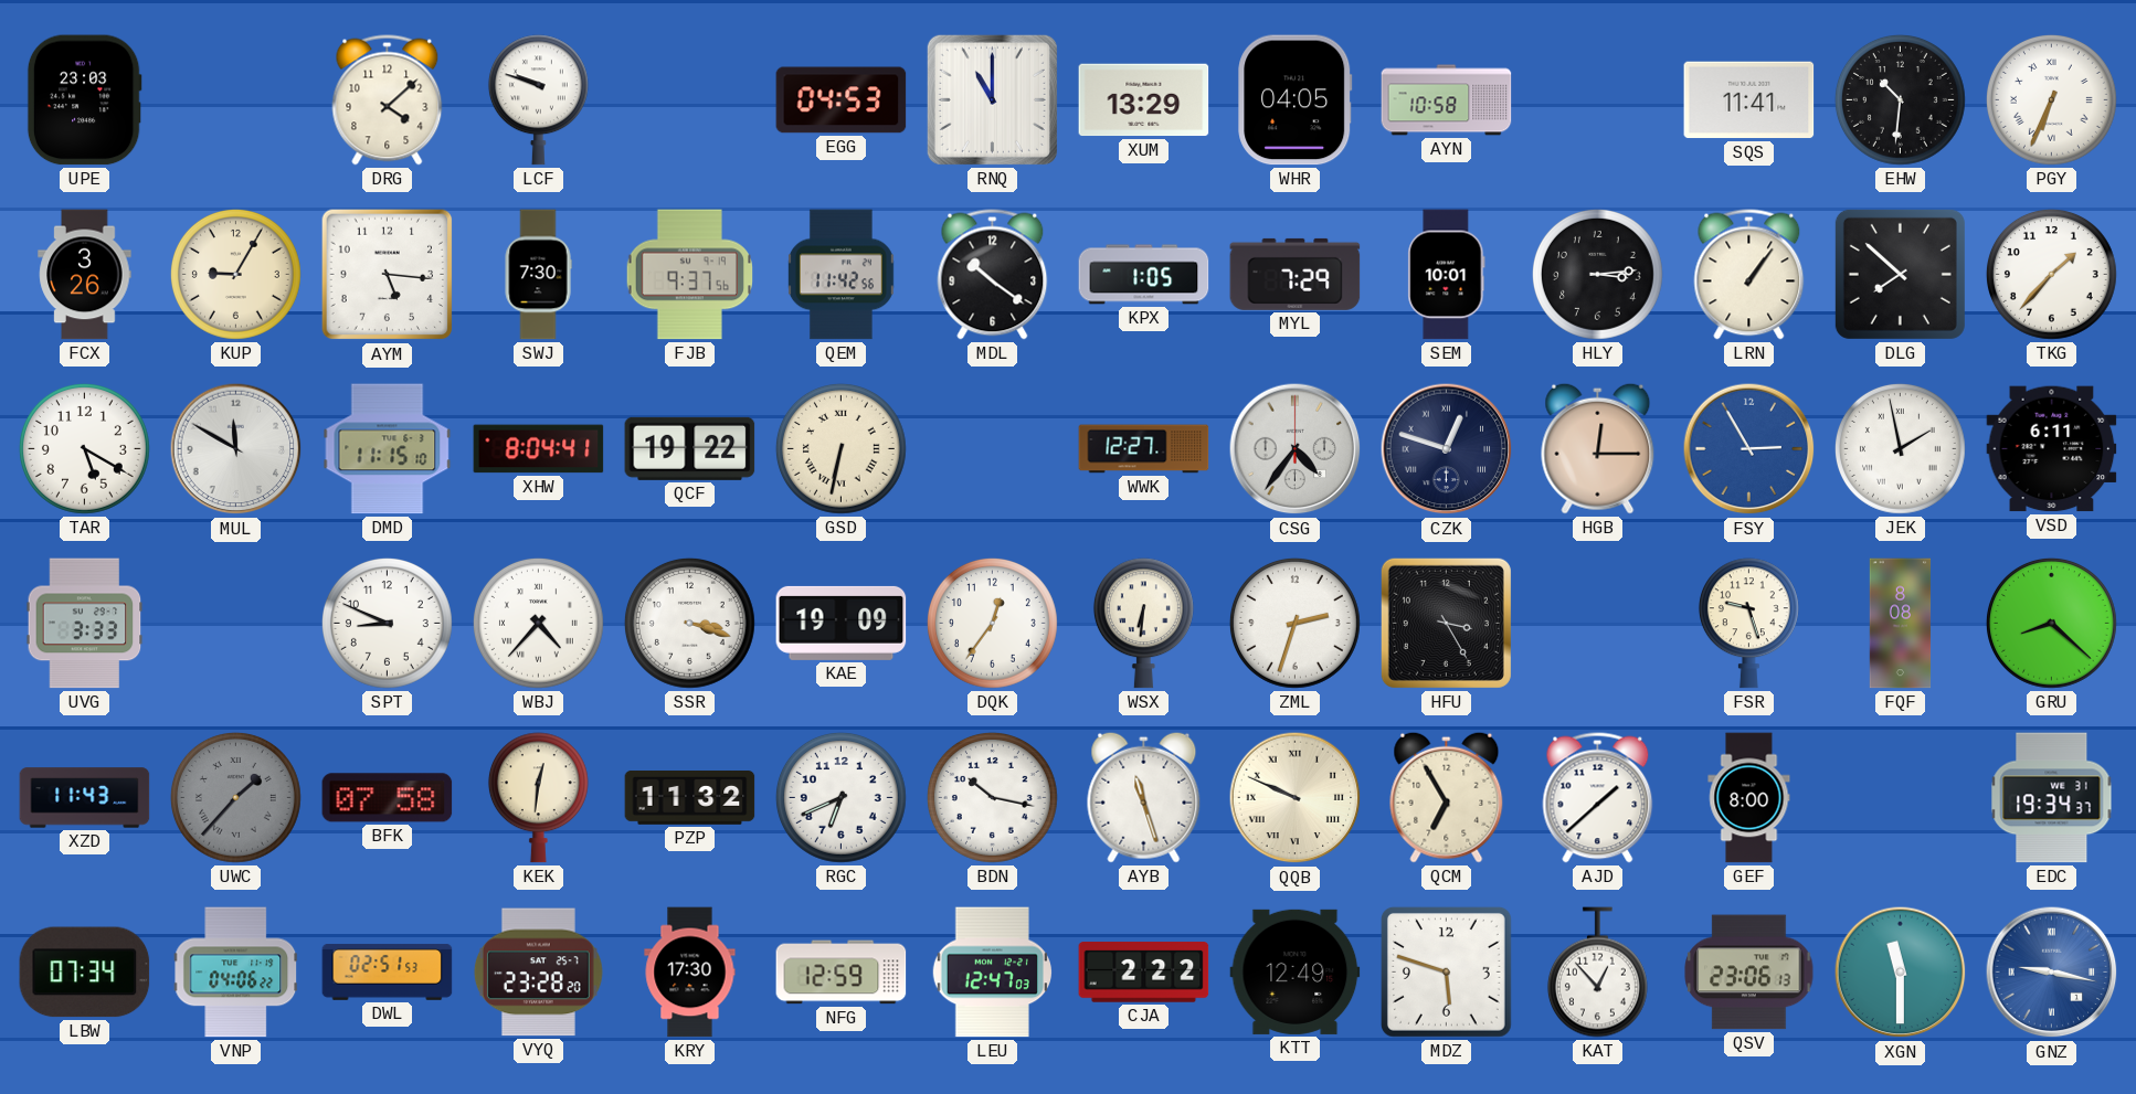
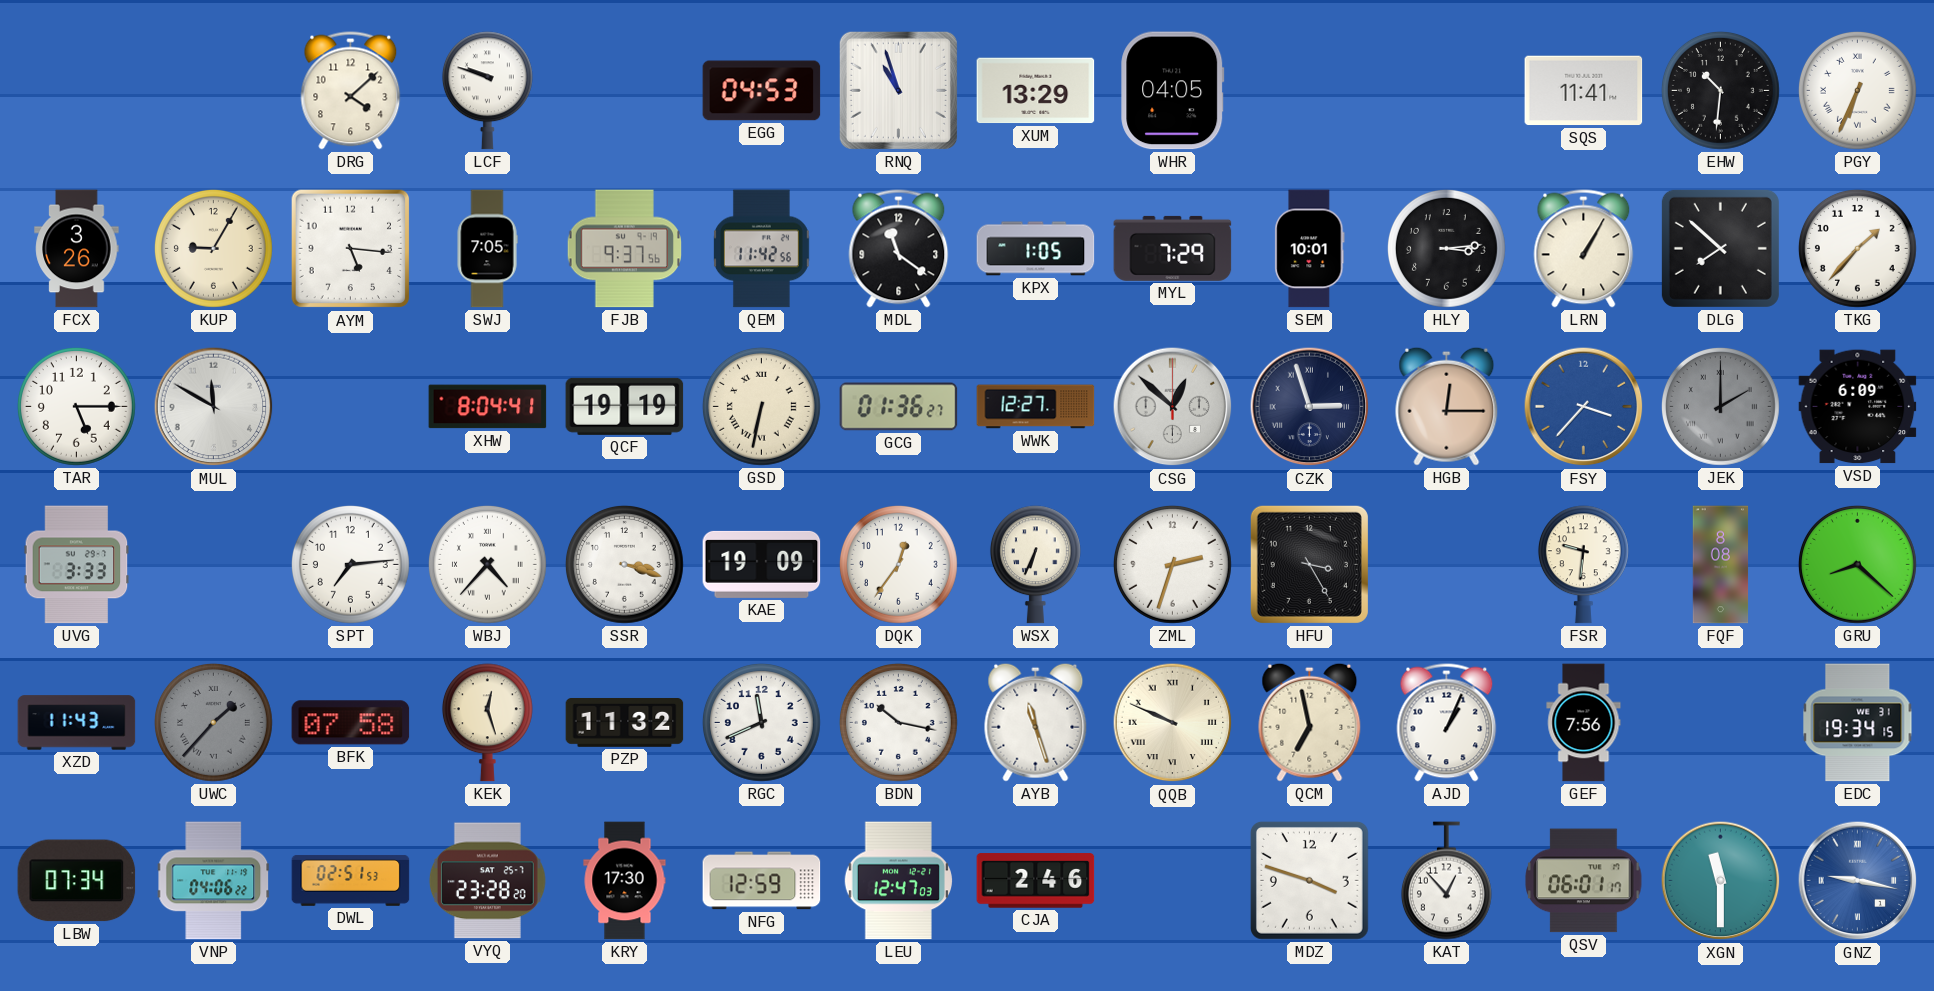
UPE: 23:03 -> none
RNQ: 11:00 -> 10:57
AYN: 10:58 -> none
SWJ: 7:30 -> 7:05
MDL: 10:21 -> 11:21
LRN: 1:06 -> 1:05
TAR: 5:20 -> 5:15
DMD: 11:15 -> none
QCF: 19:22 -> 19:19
GCG: none -> 01:36
CSG: 4:36 -> 12:52
CZK: 12:48 -> 2:57
FSY: 2:55 -> 3:37
JEK: 1:58 -> 2:00
JEK dial: white -> grey
VSD: 6:11 -> 6:09
SPT: 8:49 -> 7:14
WSX: 6:31 -> 6:34
FSR: 9:27 -> 9:31
KEK: 12:31 -> 12:27
RGC: 6:41 -> 11:41
QCM: 6:55 -> 6:58
AJD: 1:38 -> 1:04
GEF: 8:00 -> 7:56
EDC: 19:34:37 -> 19:34:15
CJA: 2:22 -> 2:46
KTT: 12:49 -> none
MDZ: 5:48 -> 3:48
QSV: 23:06 -> 06:01
